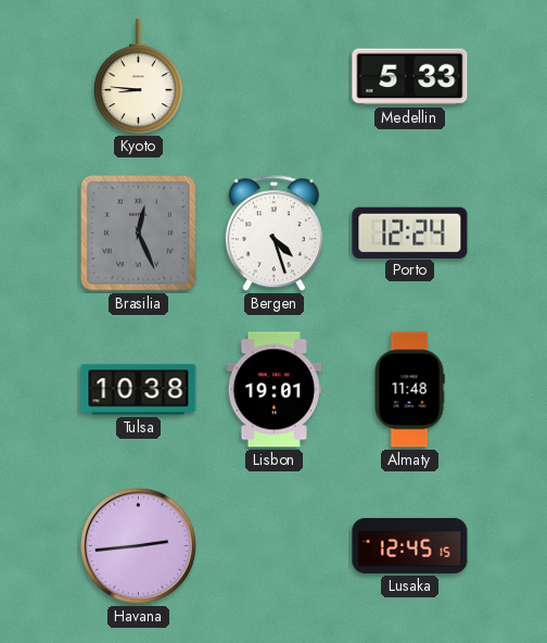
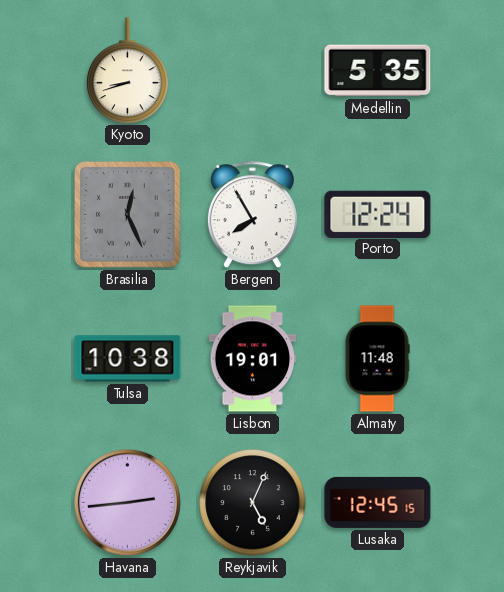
Kyoto: 8:46 -> 8:42
Medellin: 5:33 -> 5:35
Bergen: 4:27 -> 7:55
Reykjavik: none -> 5:04
